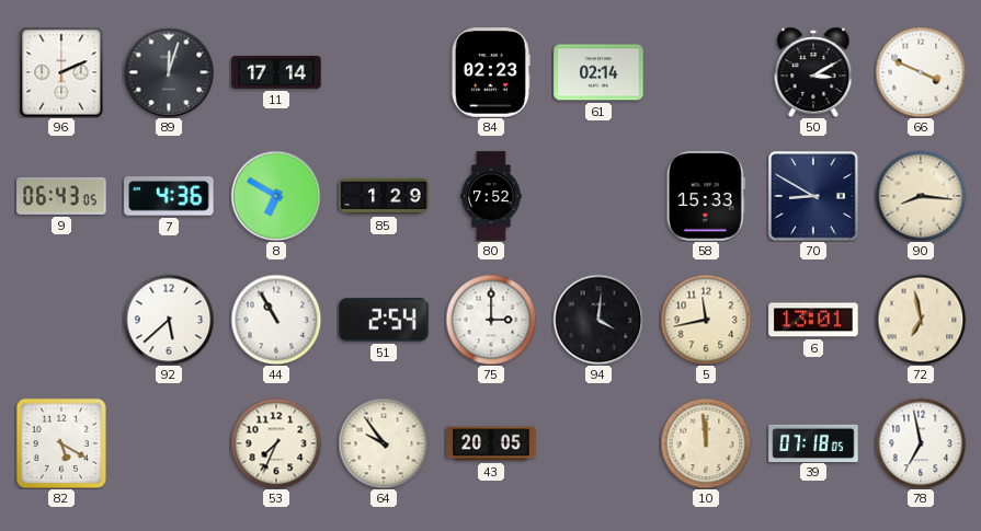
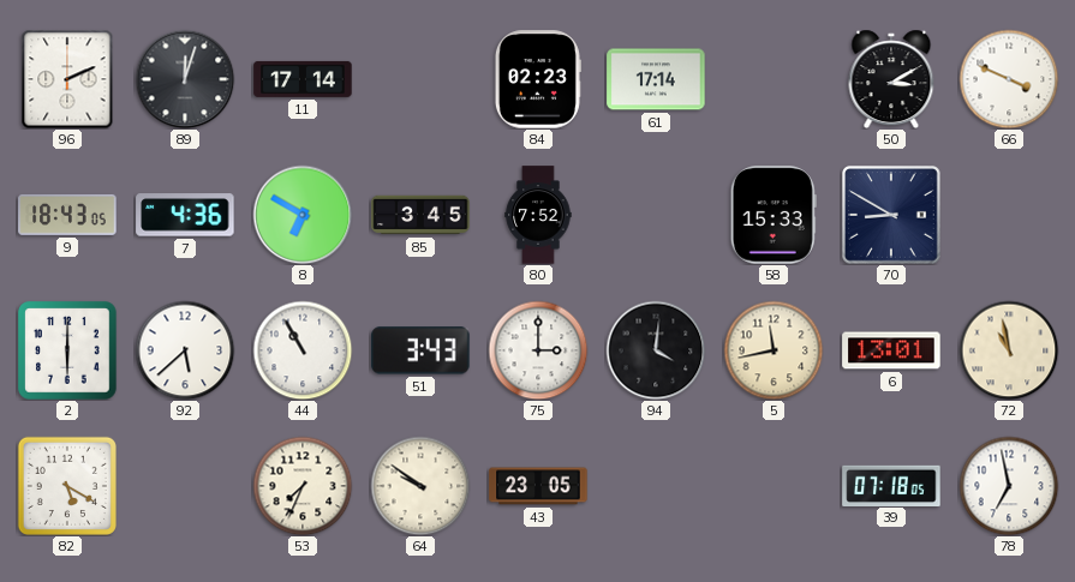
61: 02:14 -> 17:14
9: 06:43 -> 18:43
85: 1:29 -> 3:45
90: 8:16 -> none
2: none -> 6:00
51: 2:54 -> 3:43
72: 6:58 -> 10:58
64: 9:54 -> 9:51
43: 20:05 -> 23:05
10: 11:59 -> none
